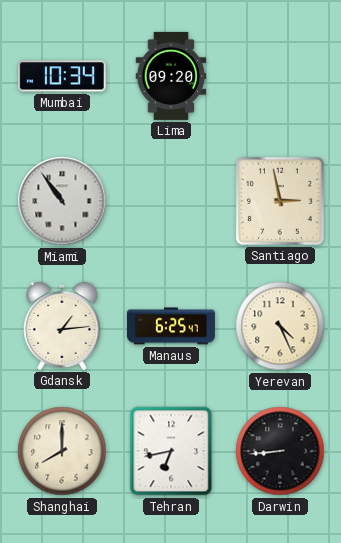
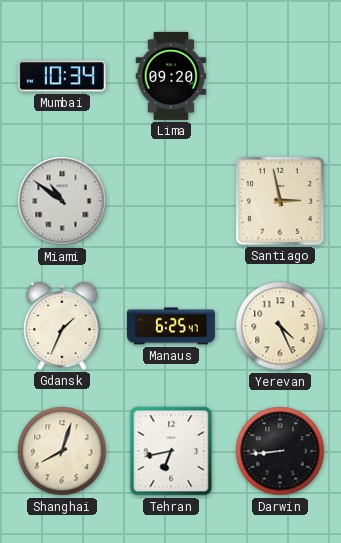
Miami: 10:54 -> 10:51
Gdansk: 1:14 -> 1:34
Shanghai: 8:00 -> 8:03
